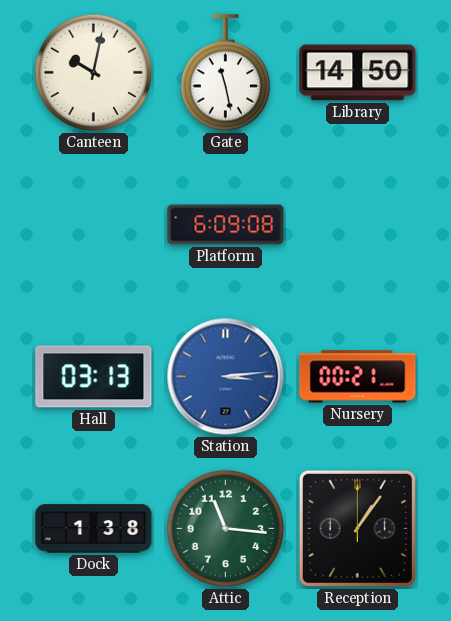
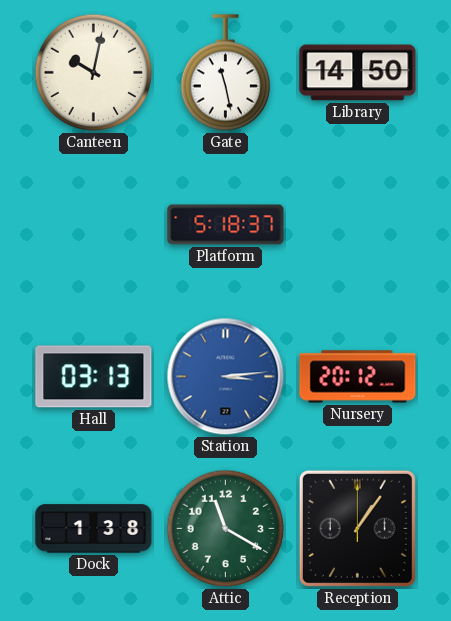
Platform: 6:09 -> 5:18
Nursery: 00:21 -> 20:12
Attic: 11:16 -> 11:20
